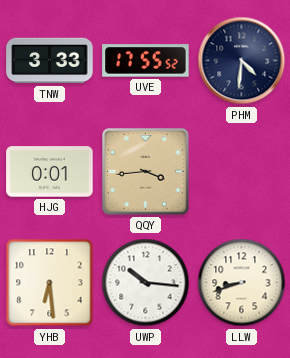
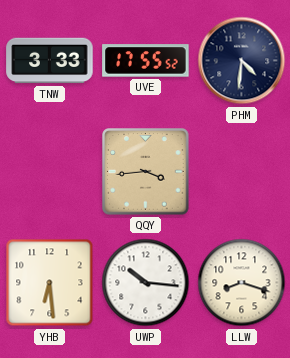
HJG: 0:01 -> none
LLW: 8:42 -> 8:18
